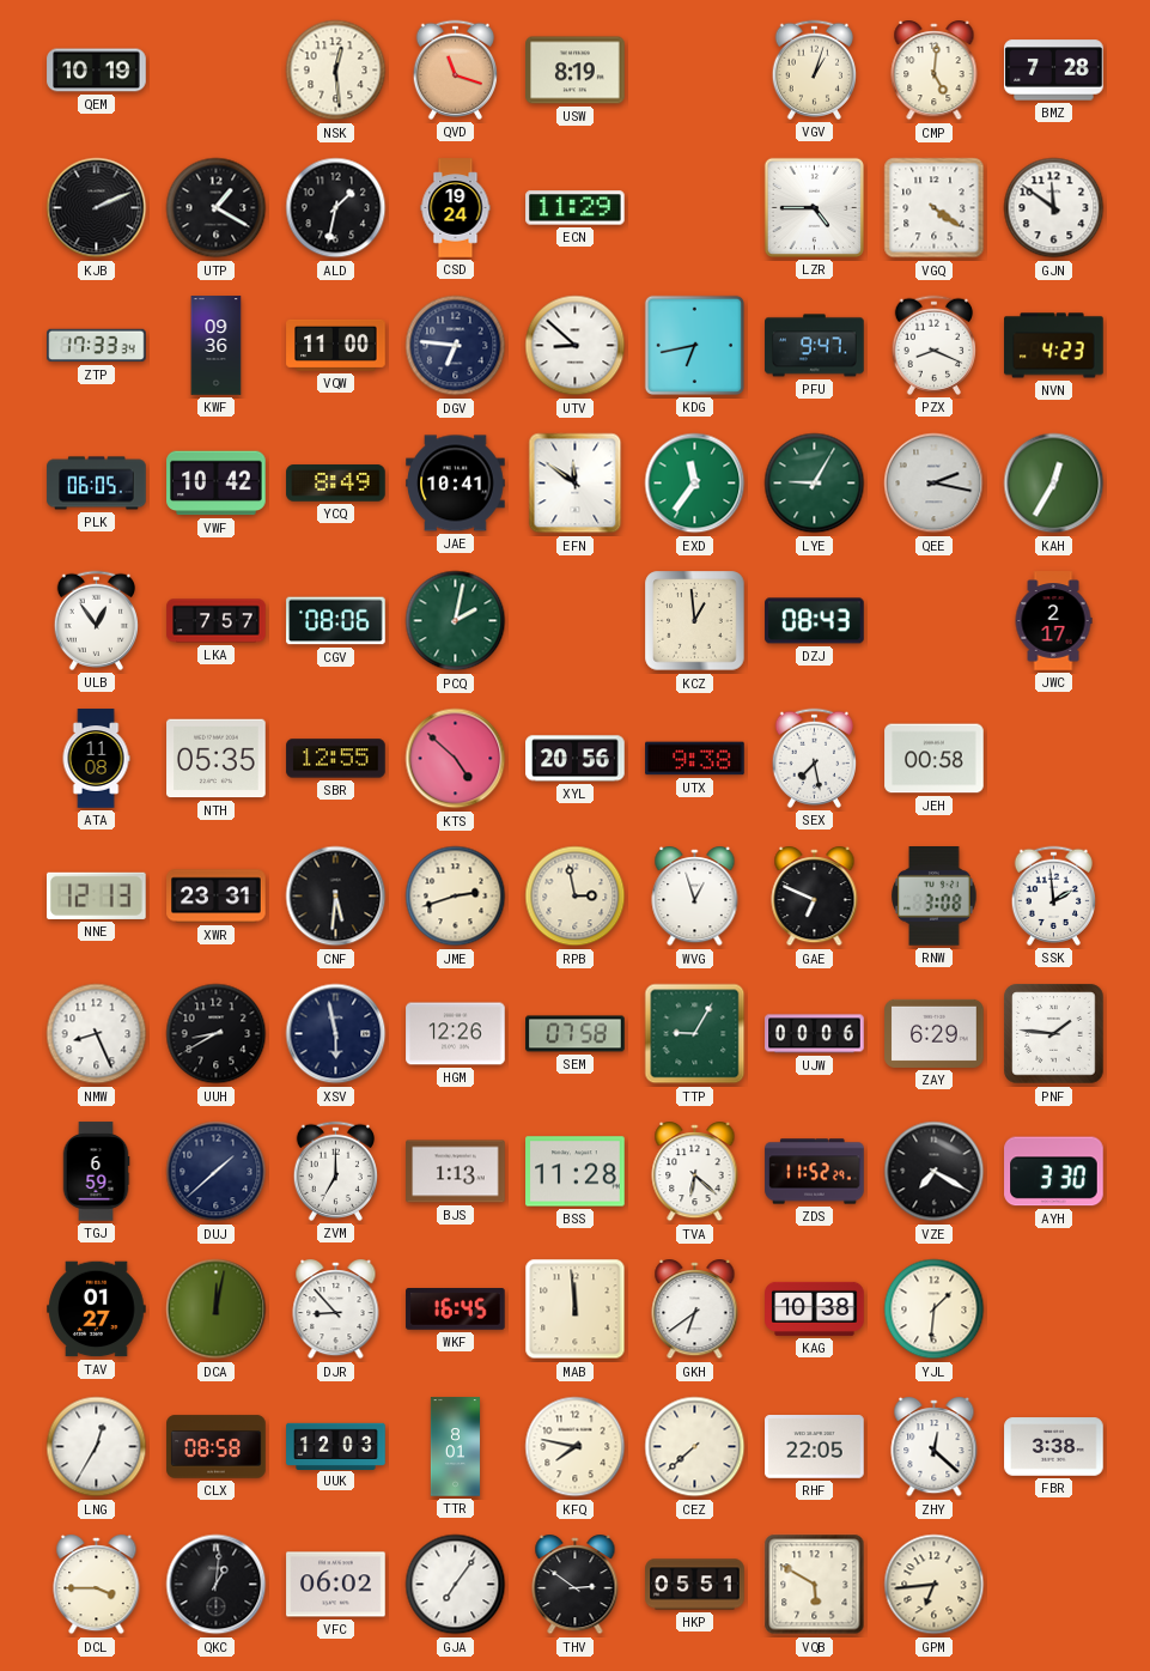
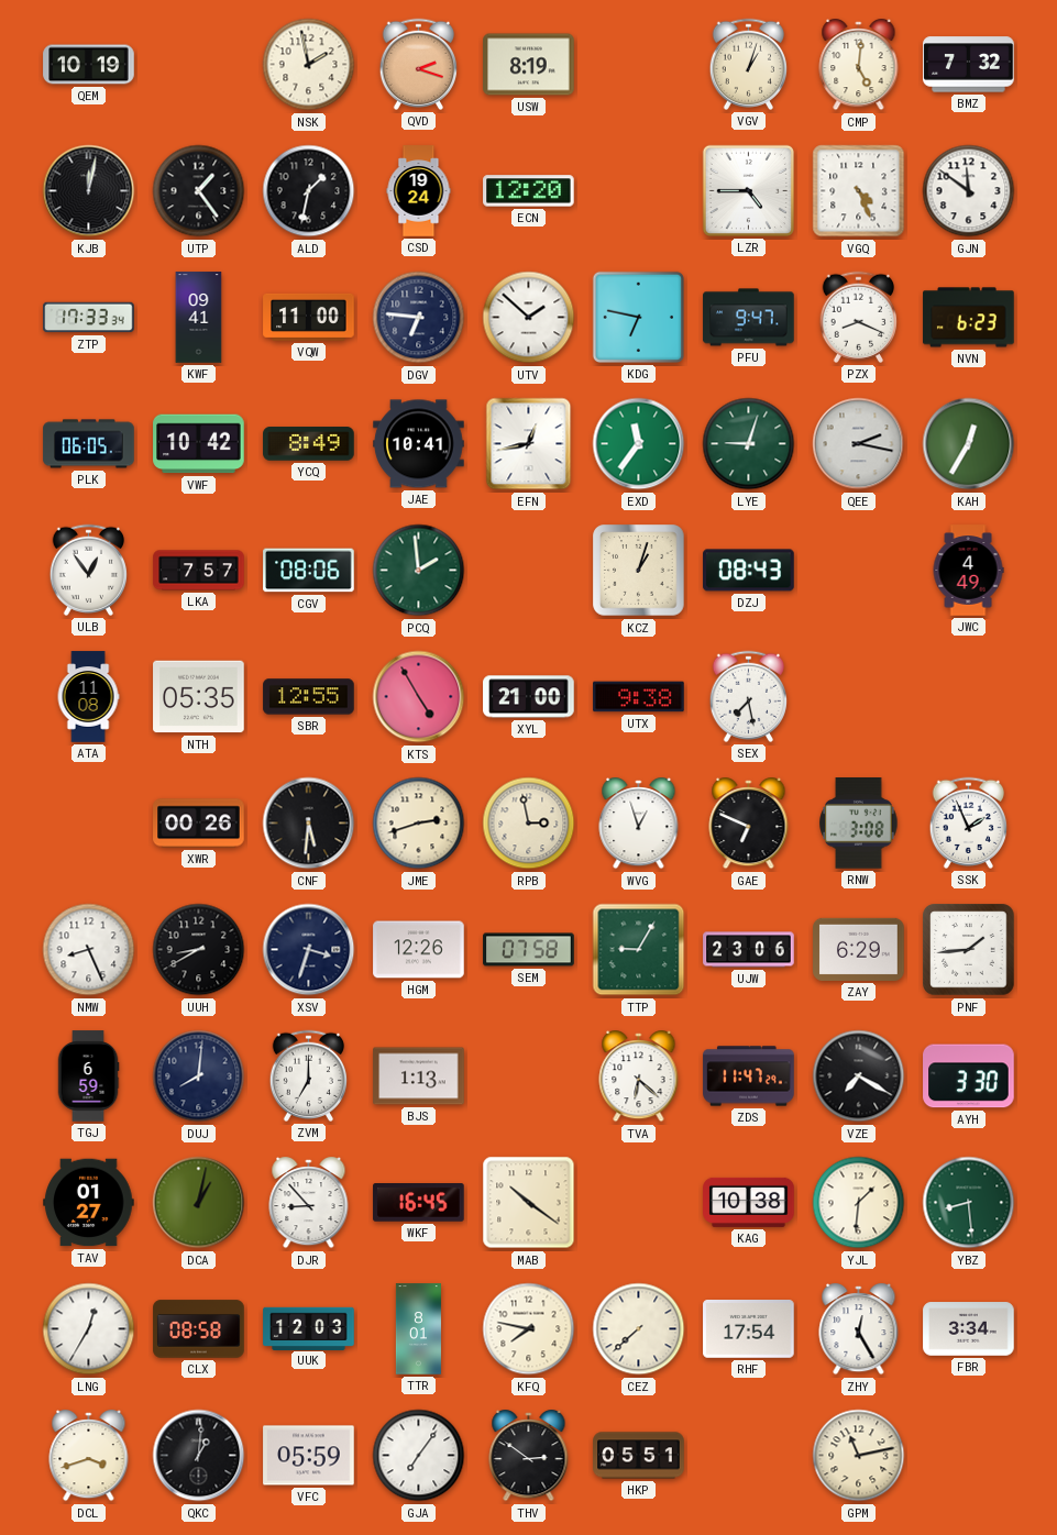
NSK: 12:29 -> 1:58
QVD: 11:18 -> 2:18
BMZ: 7:28 -> 7:32
KJB: 2:11 -> 12:02
UTP: 1:20 -> 1:24
ECN: 11:29 -> 12:20
VGQ: 4:21 -> 4:26
KWF: 09:36 -> 09:41
UTV: 8:52 -> 1:52
KDG: 6:43 -> 6:47
NVN: 4:23 -> 6:23
EFN: 11:51 -> 12:43
LYE: 9:05 -> 9:03
PCQ: 2:02 -> 1:59
KCZ: 12:59 -> 1:03
JWC: 2:17 -> 4:49
KTS: 4:52 -> 4:55
XYL: 20:56 -> 21:00
JEH: 00:58 -> none
NNE: 12:13 -> none
XWR: 23:31 -> 00:26
SSK: 1:59 -> 1:56
XSV: 5:58 -> 3:33
UJW: 00:06 -> 23:06
PNF: 1:46 -> 1:44
DUJ: 1:38 -> 8:01
BSS: 11:28 -> none
ZDS: 11:52 -> 11:47
DCA: 12:02 -> 1:02
MAB: 11:59 -> 10:21
GKH: 6:39 -> none
YBZ: none -> 8:29
RHF: 22:05 -> 17:54
ZHY: 12:22 -> 12:25
FBR: 3:38 -> 3:34
DCL: 3:45 -> 3:42
VFC: 06:02 -> 05:59
VQB: 5:50 -> none
GPM: 6:44 -> 11:13
